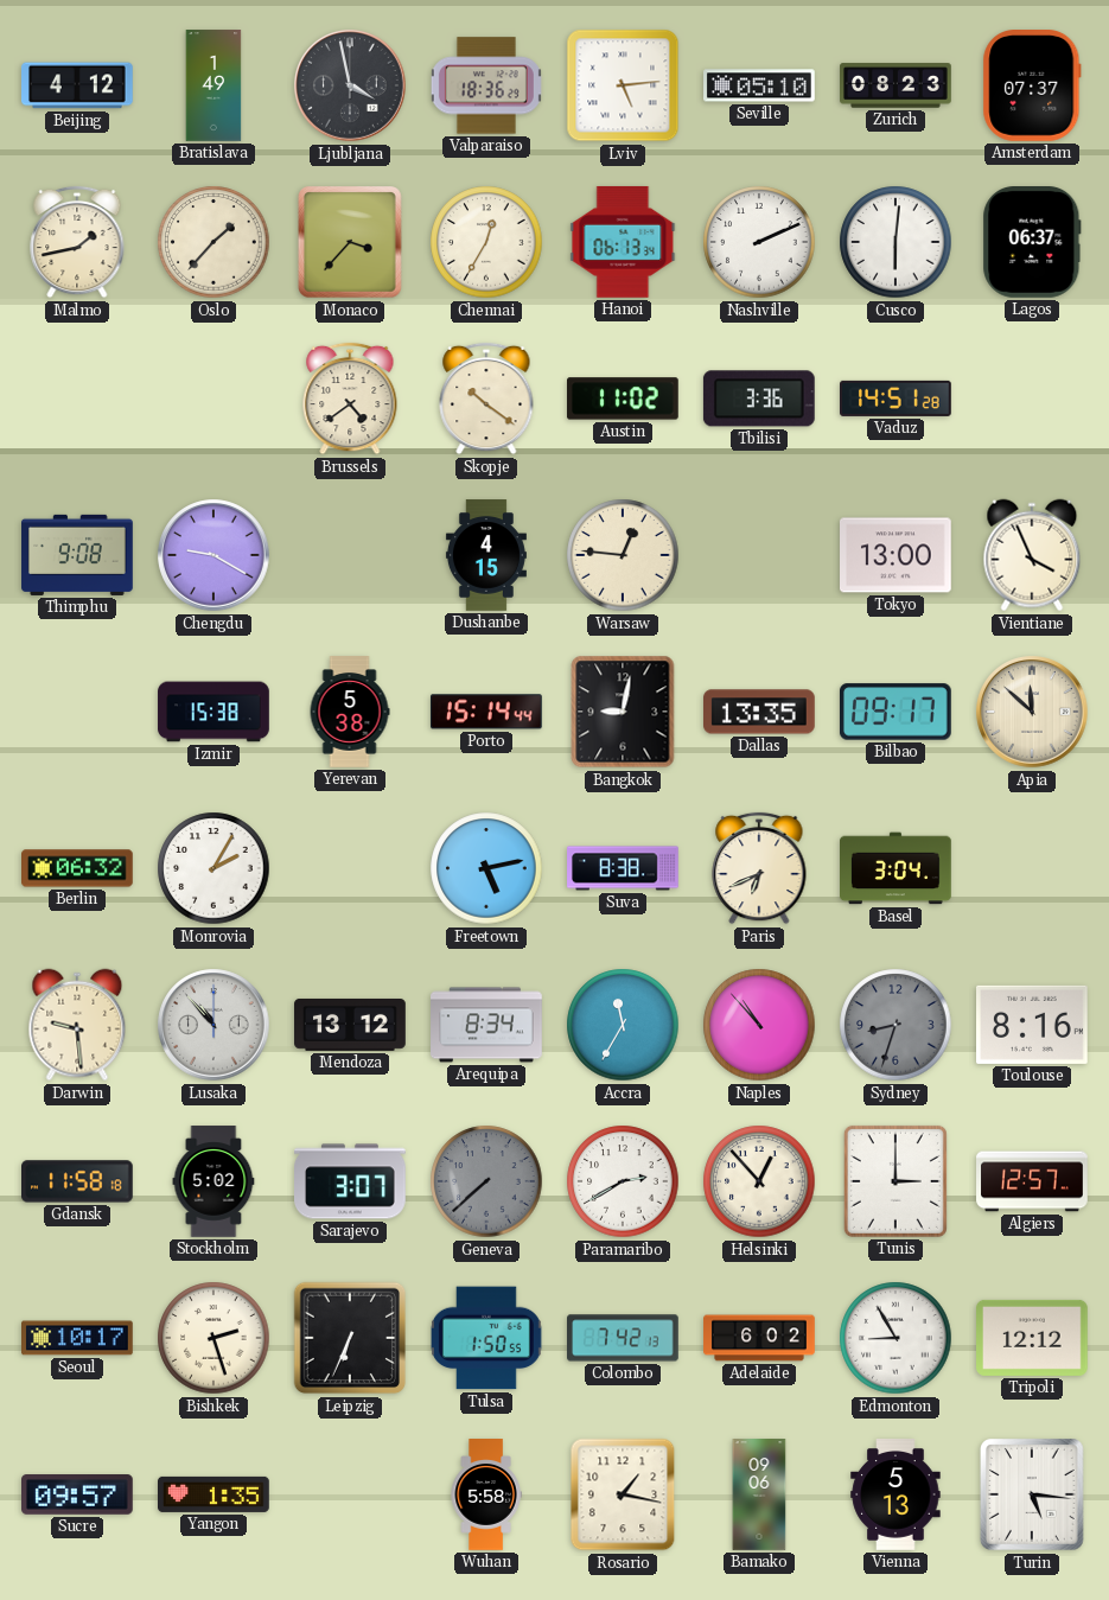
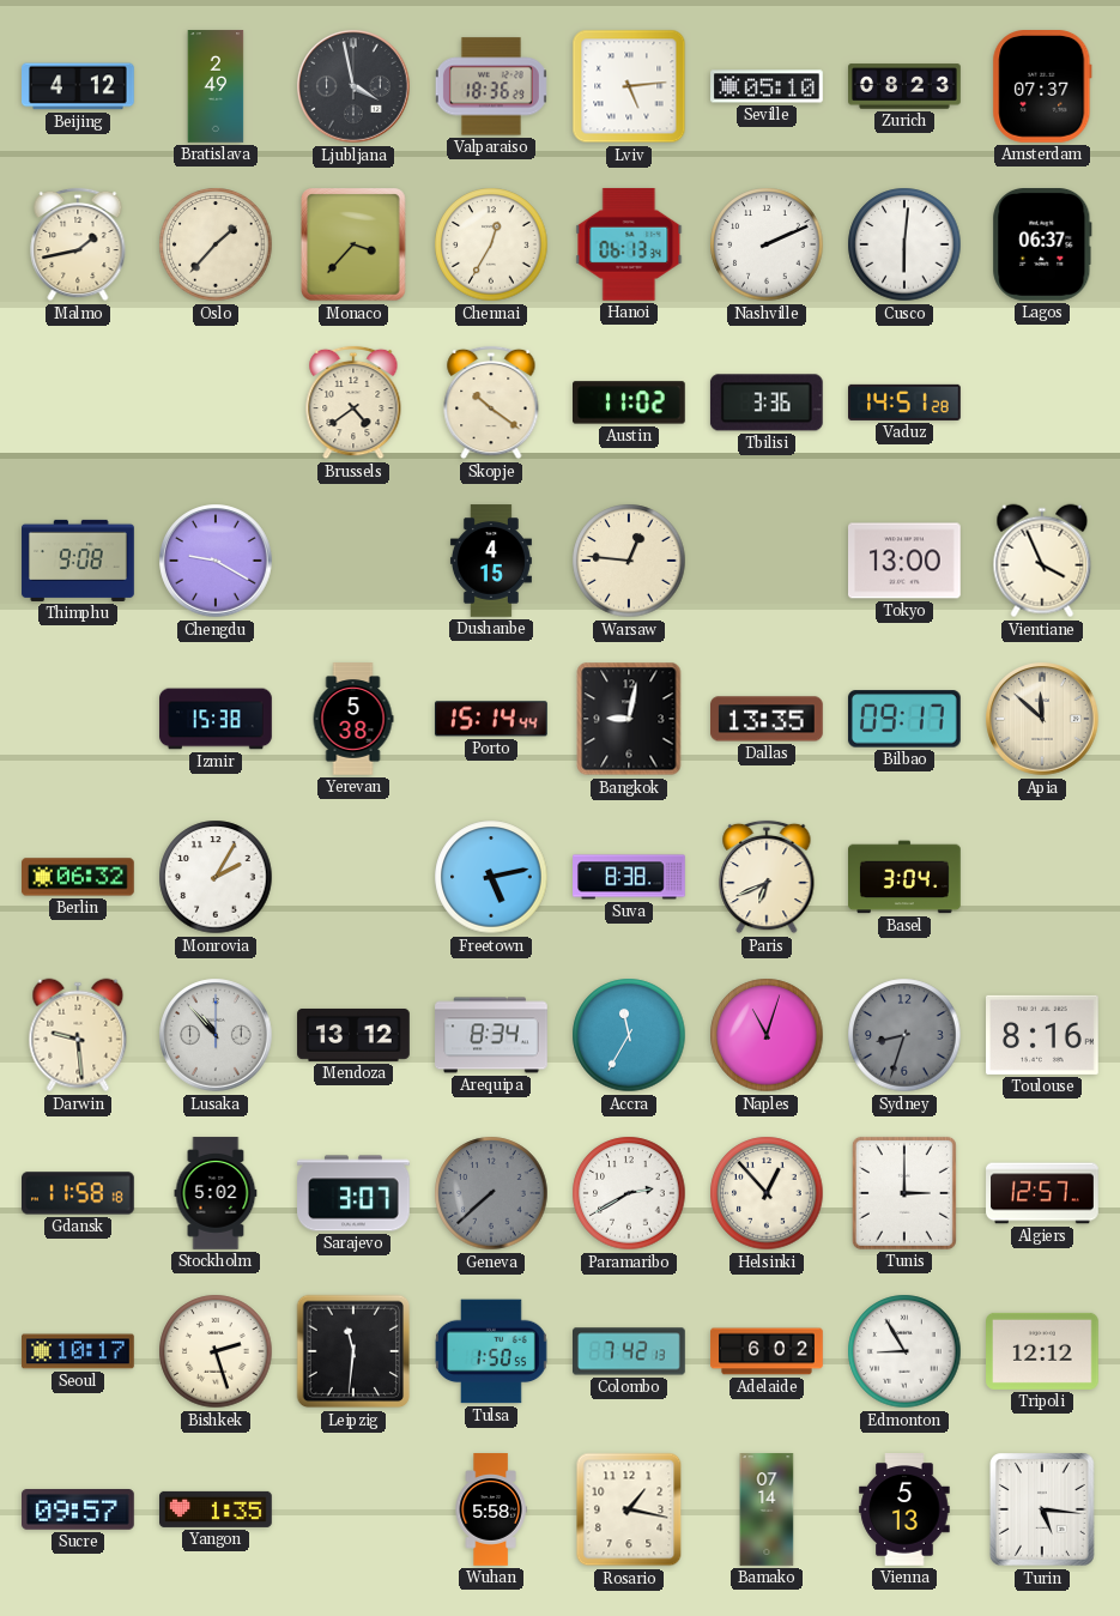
Bratislava: 1:49 -> 2:49
Naples: 10:53 -> 11:03
Leipzig: 6:34 -> 11:31
Bamako: 09:06 -> 07:14
